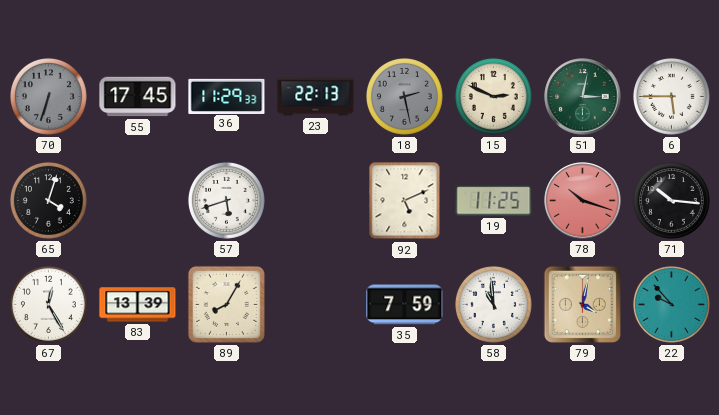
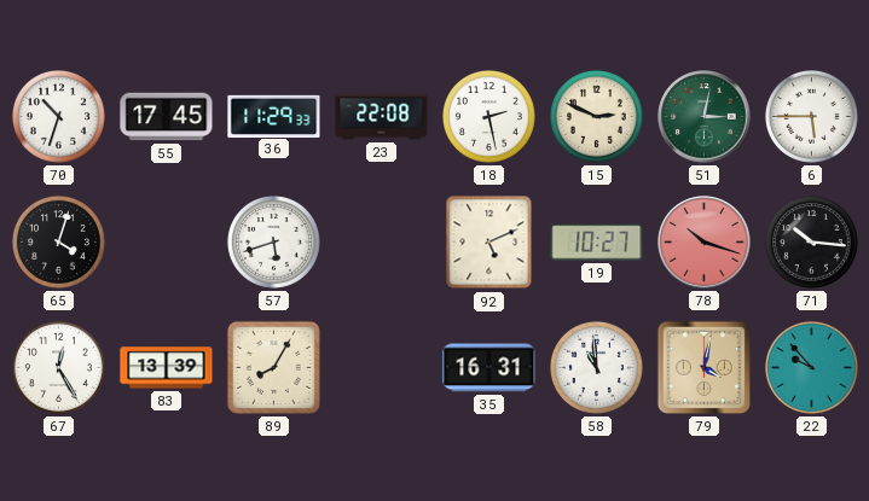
70: 6:33 -> 10:33
70 dial: grey -> white
23: 22:13 -> 22:08
18 dial: grey -> white
19: 11:25 -> 10:27
35: 7:59 -> 16:31
